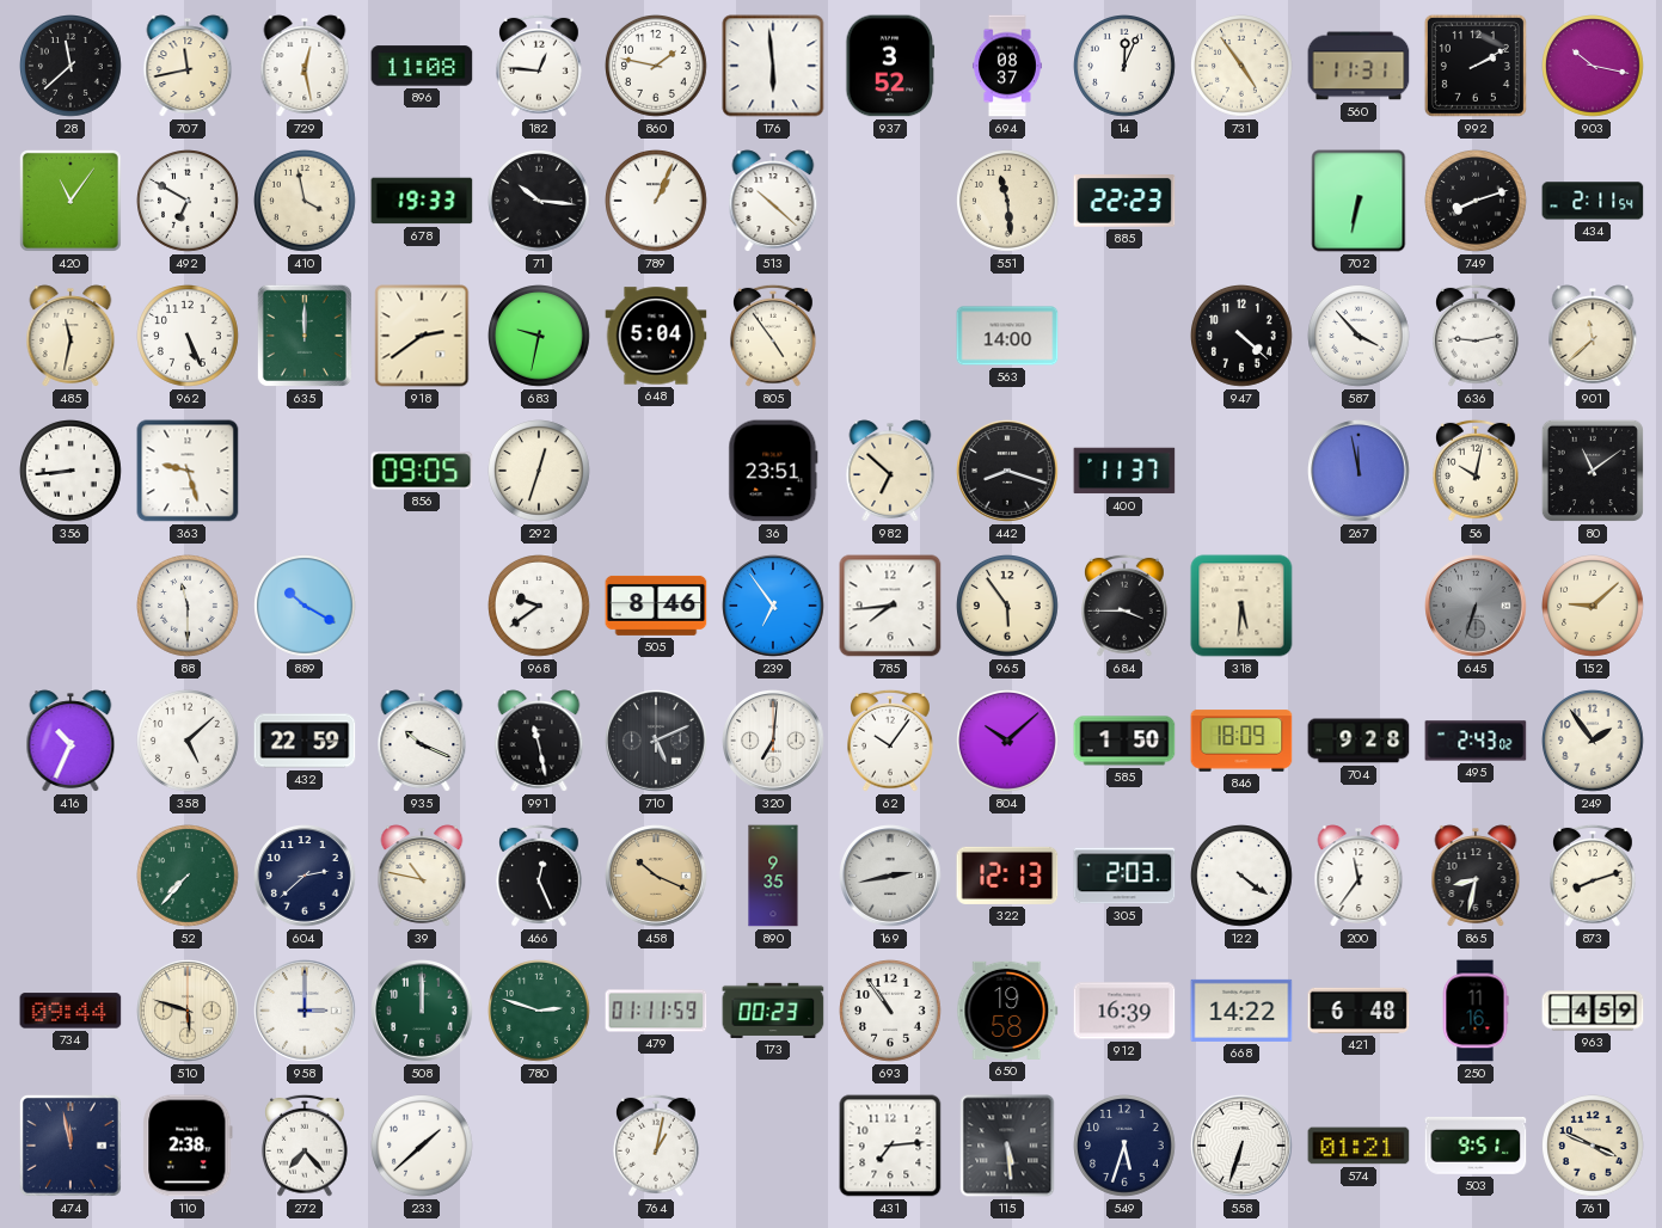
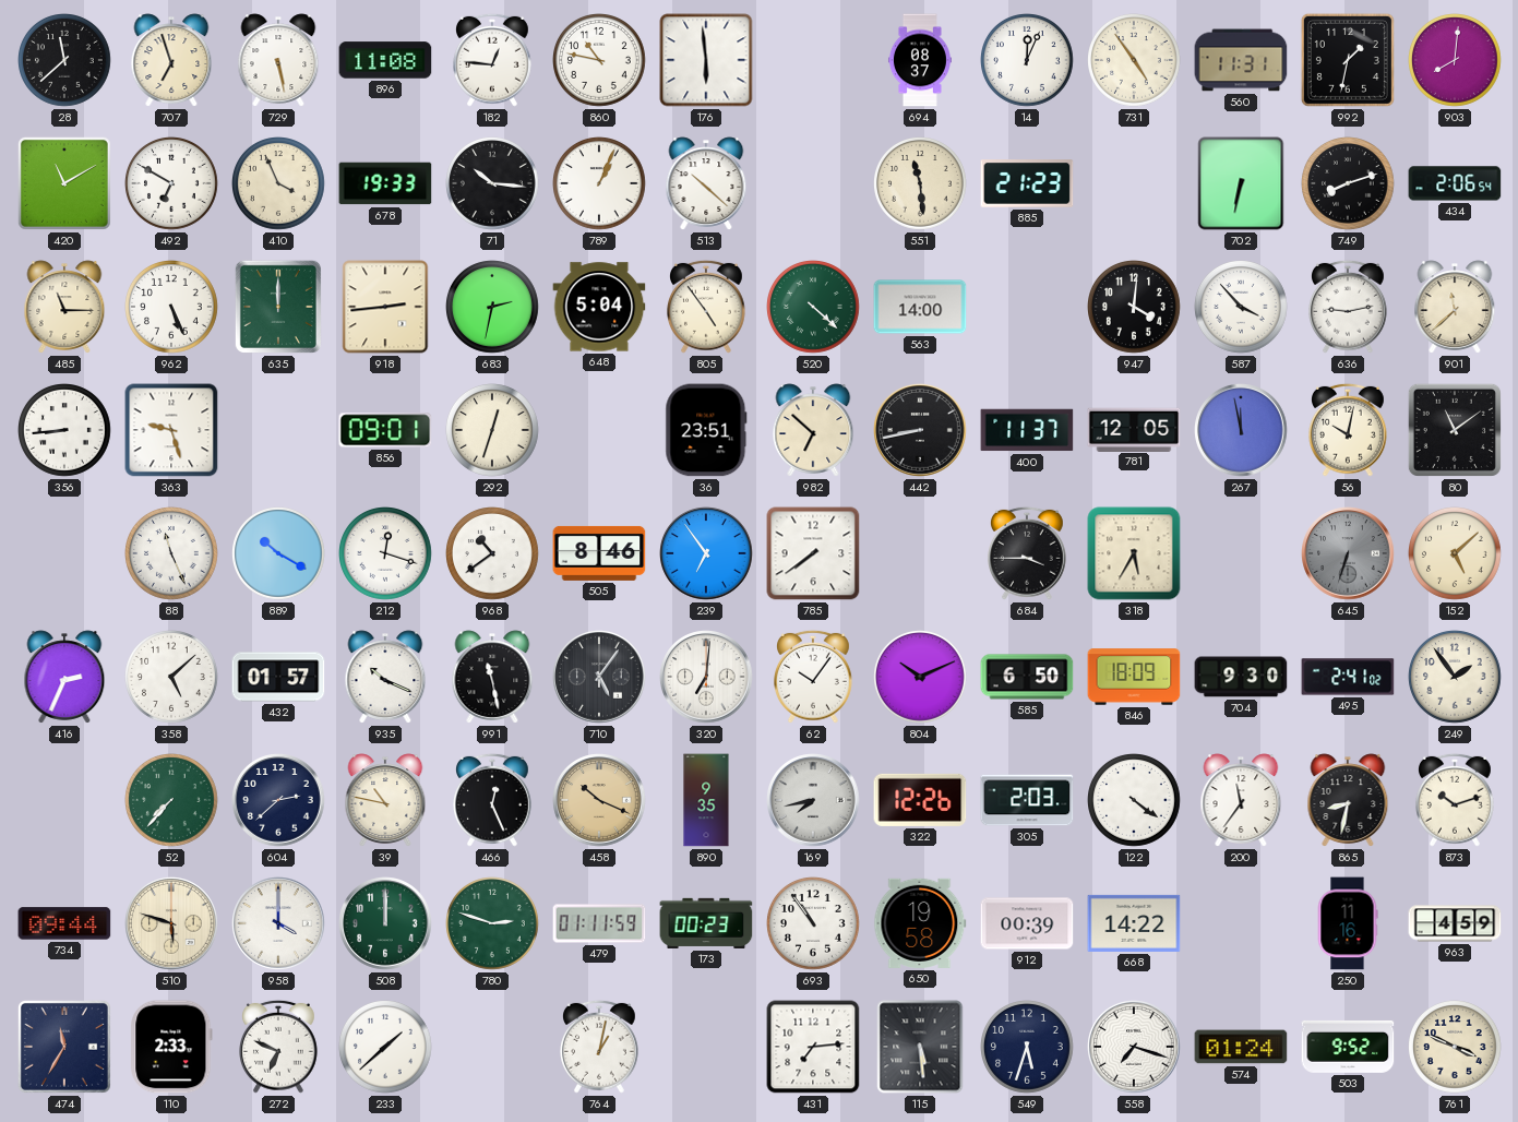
707: 11:43 -> 6:57
729: 12:28 -> 5:28
860: 1:47 -> 10:47
937: 3:52 -> none
992: 2:10 -> 1:32
903: 10:17 -> 8:01
420: 11:06 -> 11:10
410: 3:58 -> 3:56
885: 22:23 -> 21:23
434: 2:11 -> 2:06
485: 11:32 -> 11:15
918: 2:39 -> 2:44
683: 9:32 -> 2:32
520: none -> 4:22
947: 4:22 -> 4:01
856: 09:05 -> 09:01
442: 8:18 -> 8:43
781: none -> 12:05
88: 11:30 -> 11:26
212: none -> 12:18
968: 9:39 -> 10:39
785: 7:44 -> 7:39
965: 5:54 -> none
318: 5:31 -> 5:35
152: 9:08 -> 5:08
416: 10:34 -> 2:34
432: 22:59 -> 01:57
710: 5:11 -> 5:06
804: 10:08 -> 10:11
585: 1:50 -> 6:50
704: 9:28 -> 9:30
495: 2:43 -> 2:41
169: 2:43 -> 7:43
322: 12:13 -> 12:26
873: 8:12 -> 10:12
958: 3:00 -> 4:00
912: 16:39 -> 00:39
421: 6:48 -> none
474: 11:58 -> 11:35
110: 2:38 -> 2:33
272: 7:23 -> 6:49
558: 6:33 -> 7:18
574: 01:21 -> 01:24
503: 9:51 -> 9:52
